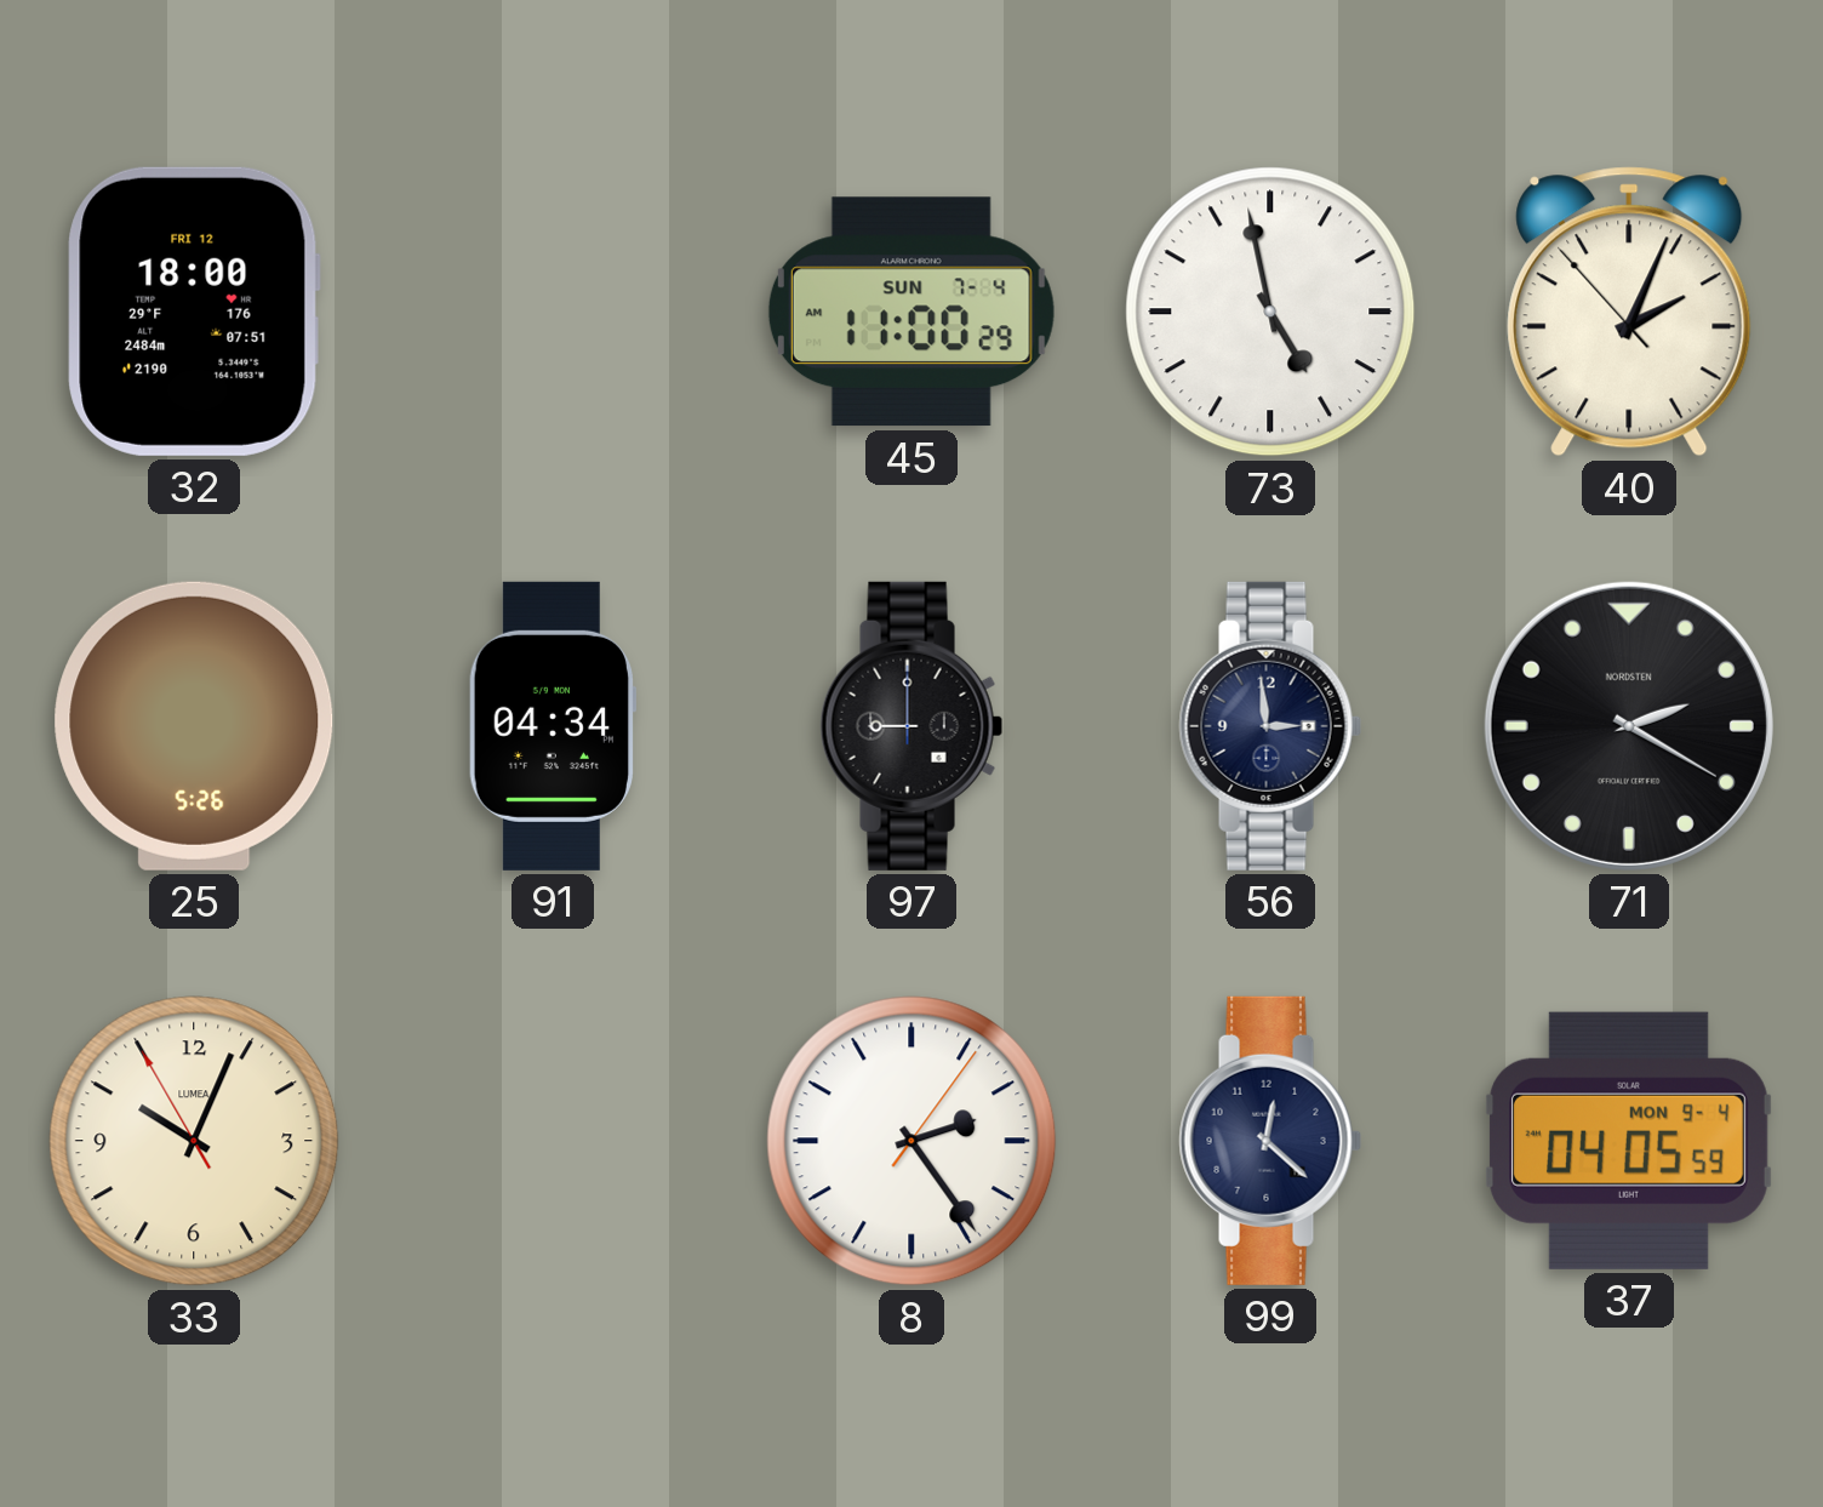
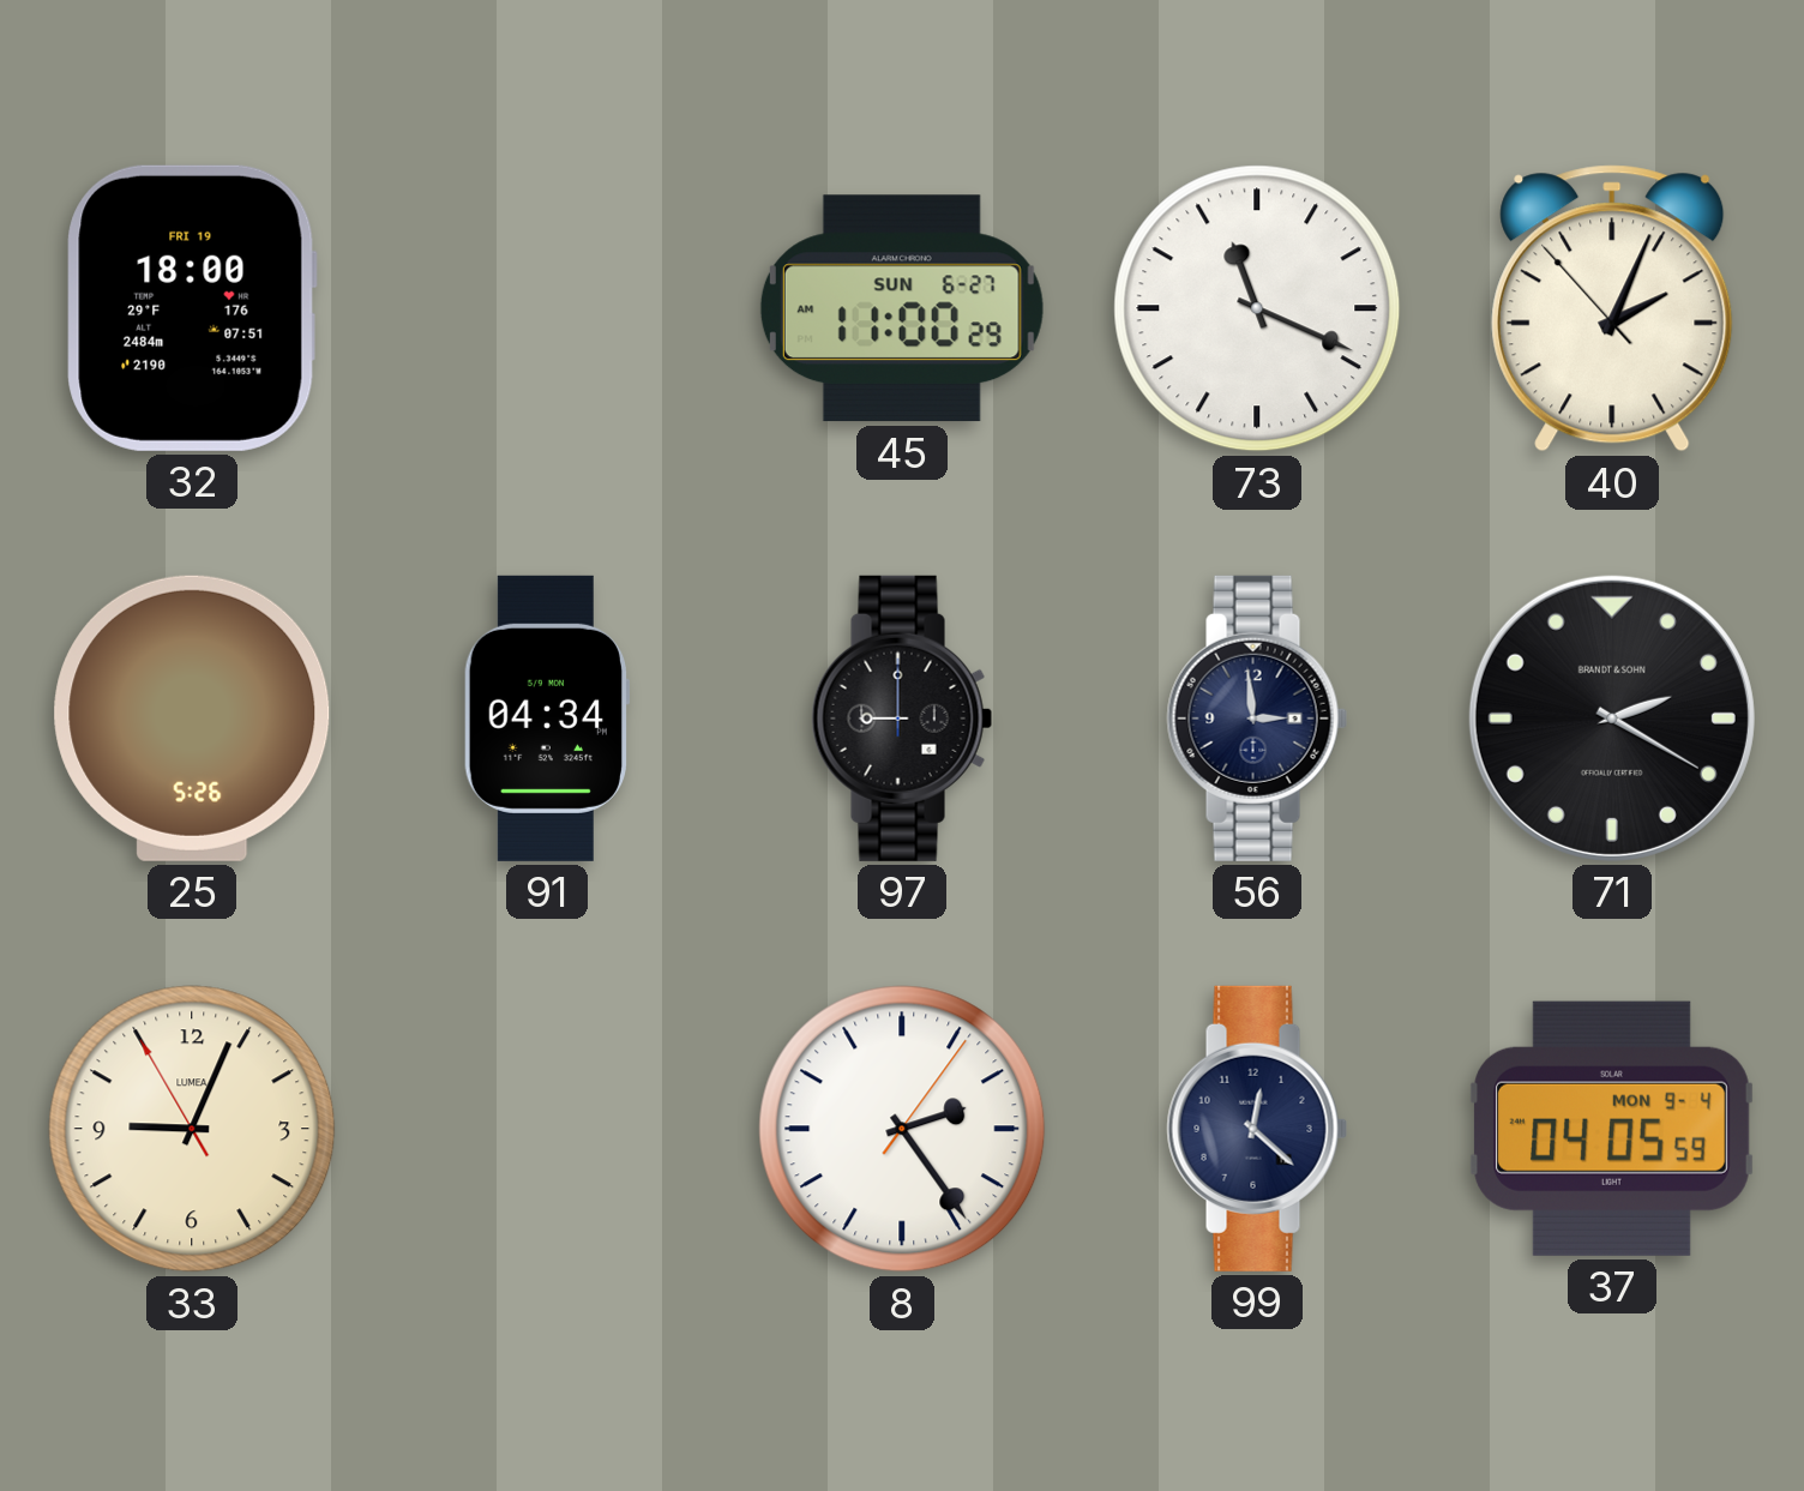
32 date: FRI 12 -> FRI 19
45 date: SUN 7-4 -> SUN 6-27
73: 4:58 -> 11:19
71 brand: NORDSTEN -> BRANDT & SOHN
33: 10:03 -> 9:03
